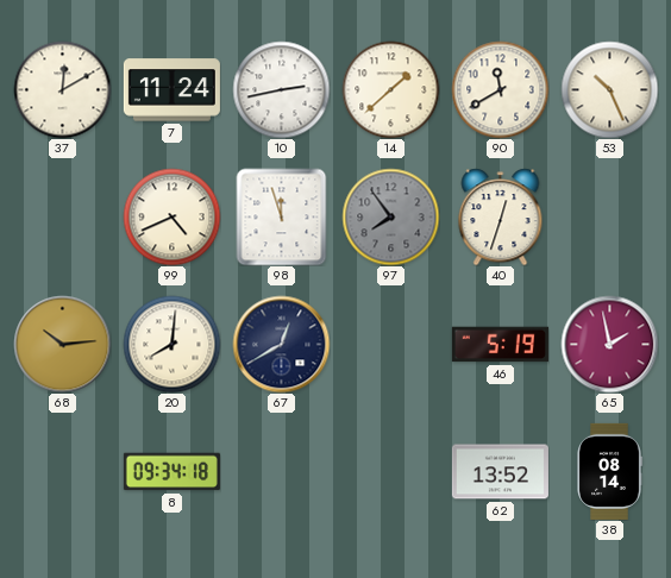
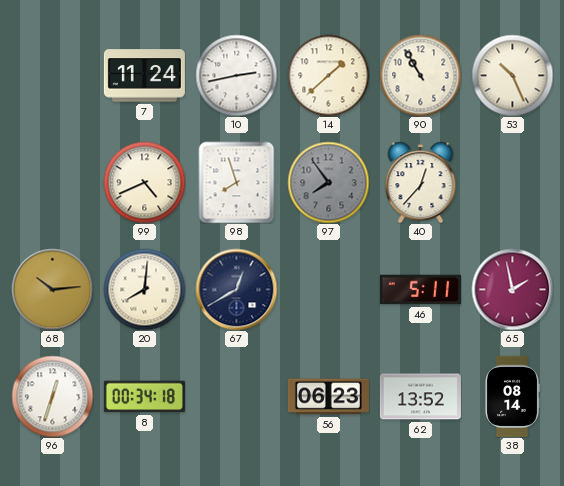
37: 12:10 -> none
90: 11:40 -> 10:55
98: 11:57 -> 7:57
40: 12:33 -> 12:37
46: 5:19 -> 5:11
96: none -> 12:33
8: 09:34 -> 00:34
56: none -> 06:23
